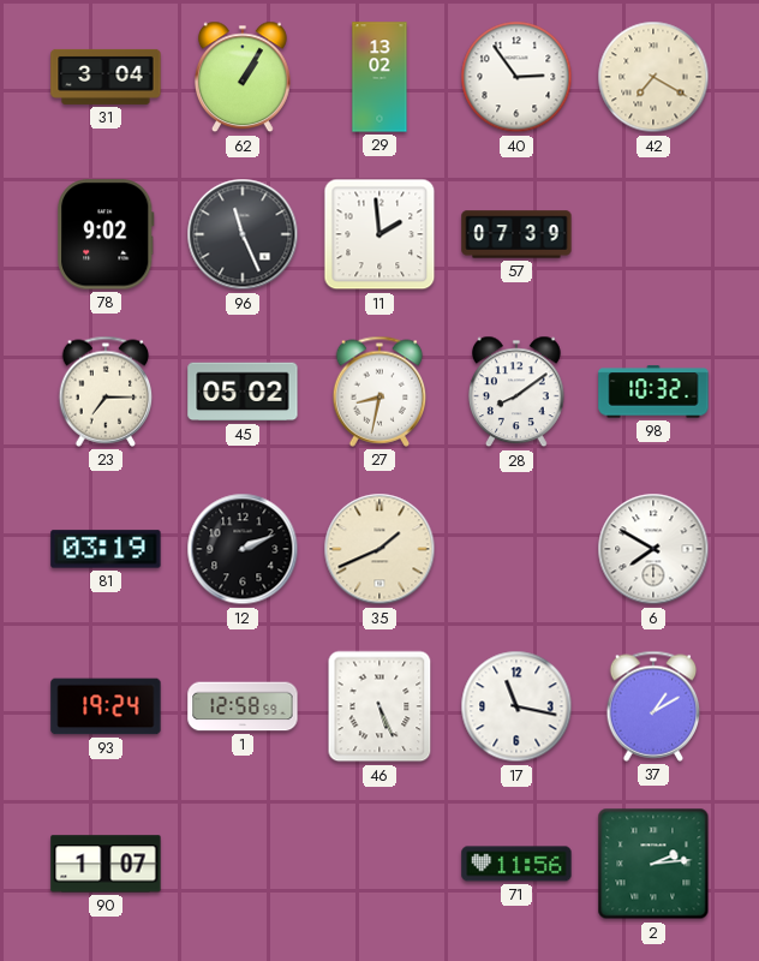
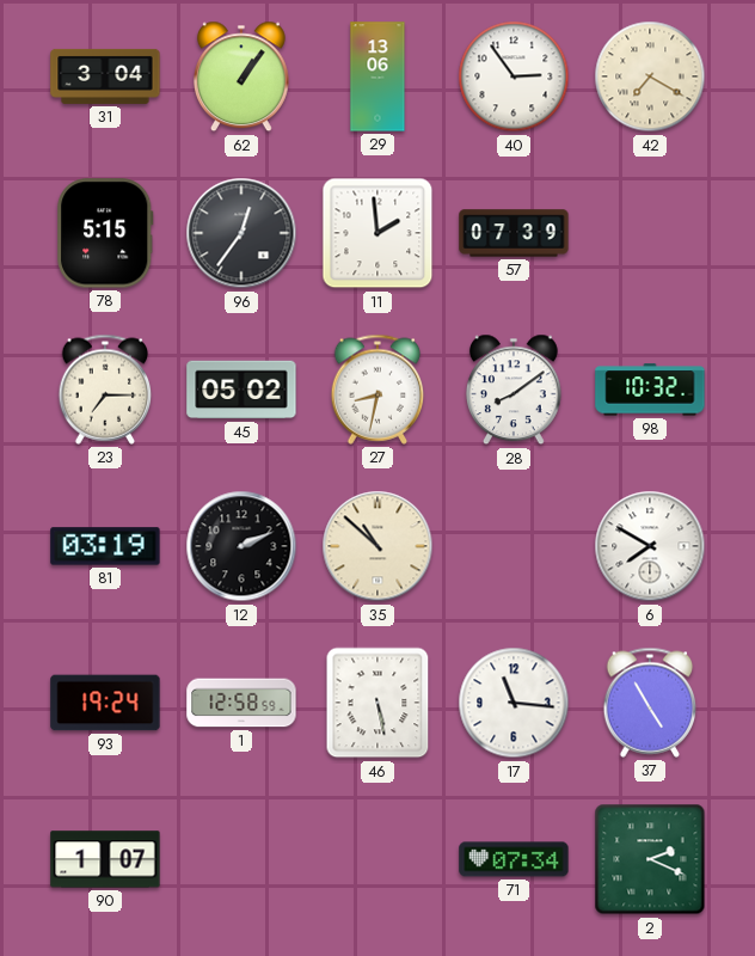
62: 1:05 -> 1:06
29: 13:02 -> 13:06
78: 9:02 -> 5:15
96: 11:26 -> 12:36
35: 1:41 -> 10:52
46: 5:26 -> 5:28
17: 11:17 -> 11:16
37: 1:10 -> 4:55
71: 11:56 -> 07:34
2: 2:14 -> 2:19
